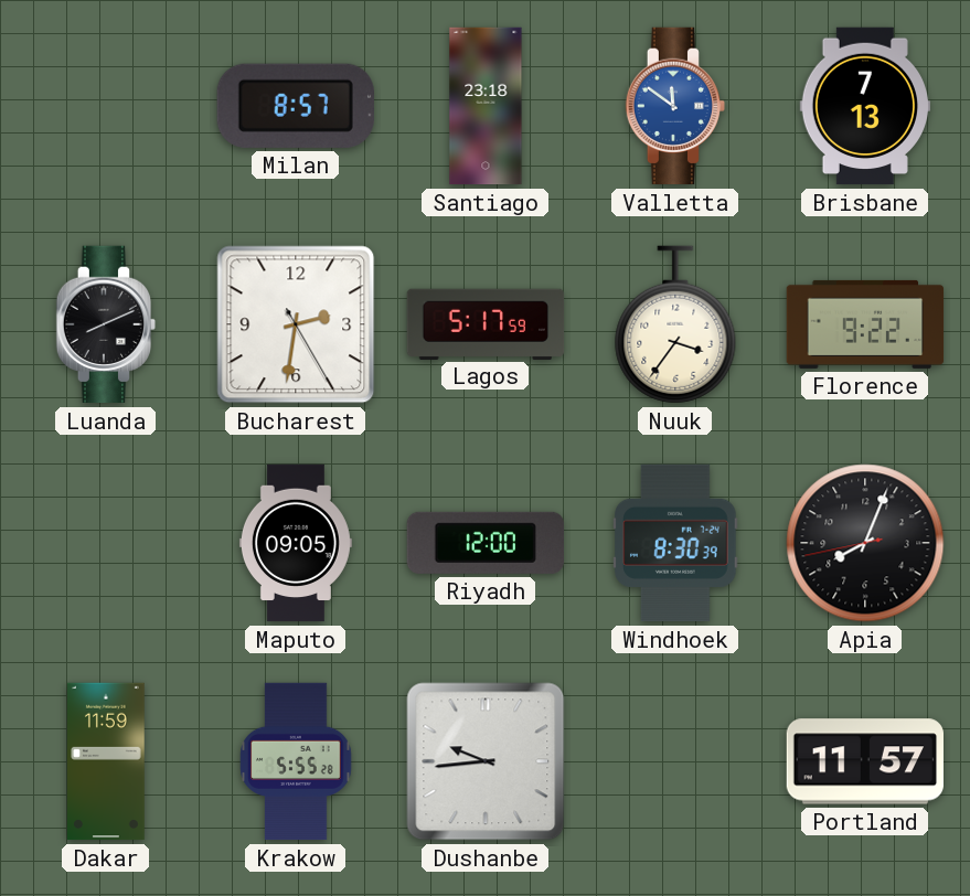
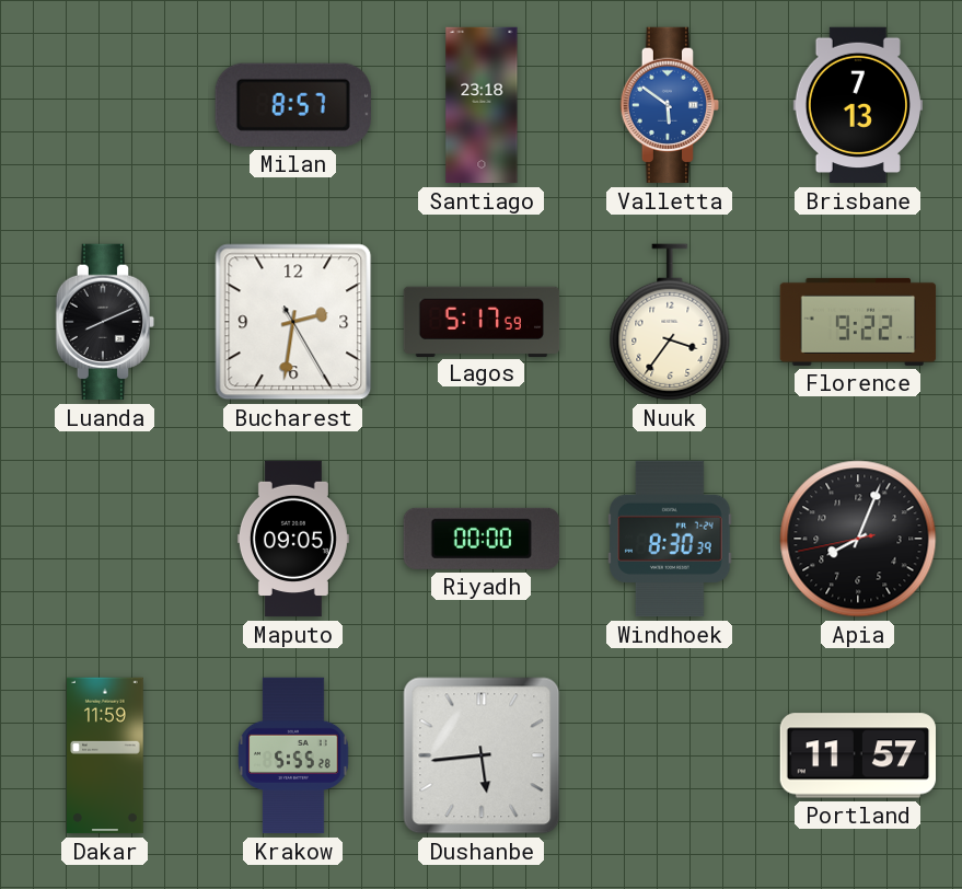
Valletta: 11:51 -> 5:51
Riyadh: 12:00 -> 00:00
Dushanbe: 9:44 -> 5:44
